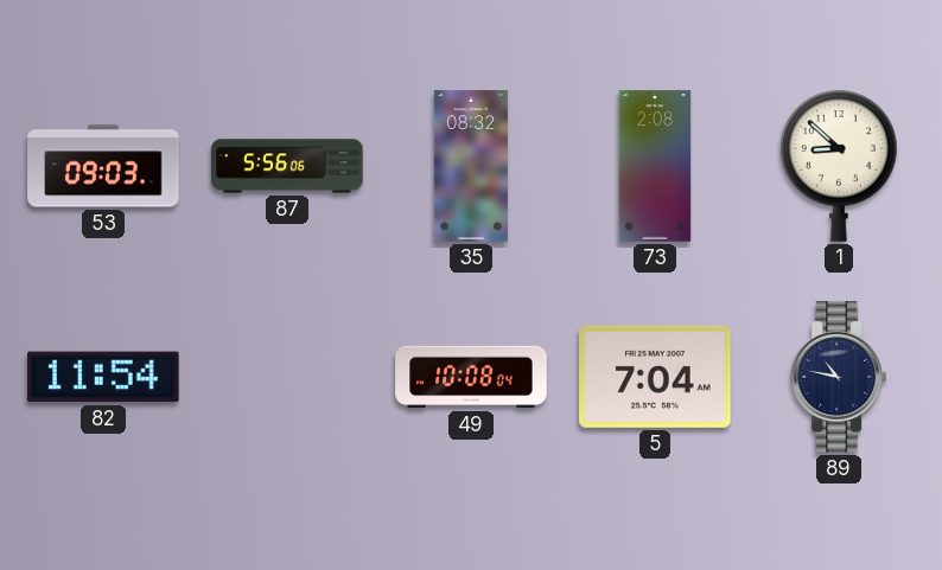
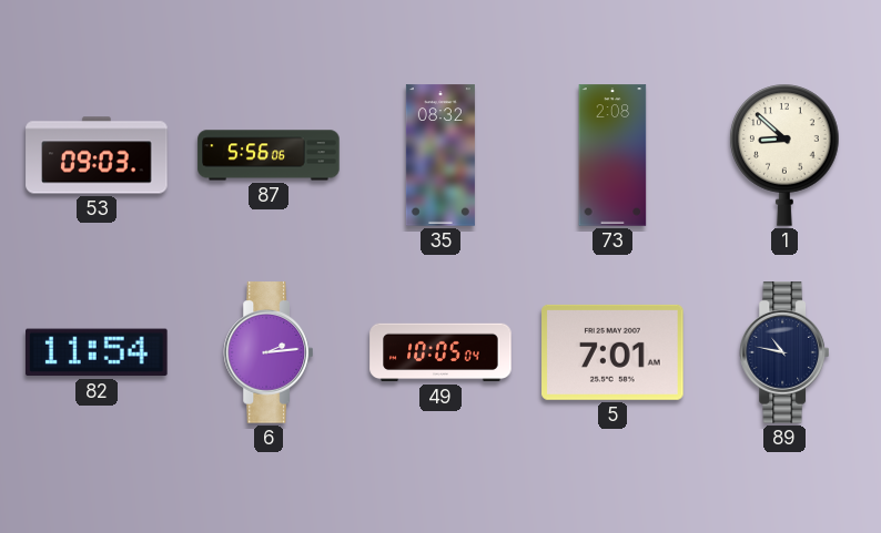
6: none -> 2:14
49: 10:08 -> 10:05
5: 7:04 -> 7:01
